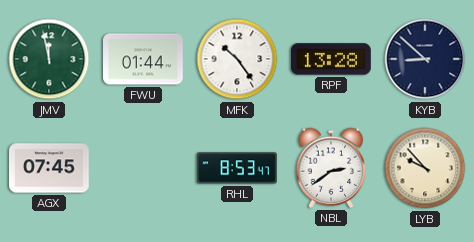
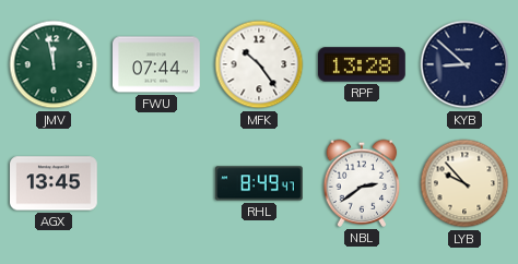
FWU: 01:44 -> 07:44
AGX: 07:45 -> 13:45
RHL: 8:53 -> 8:49
